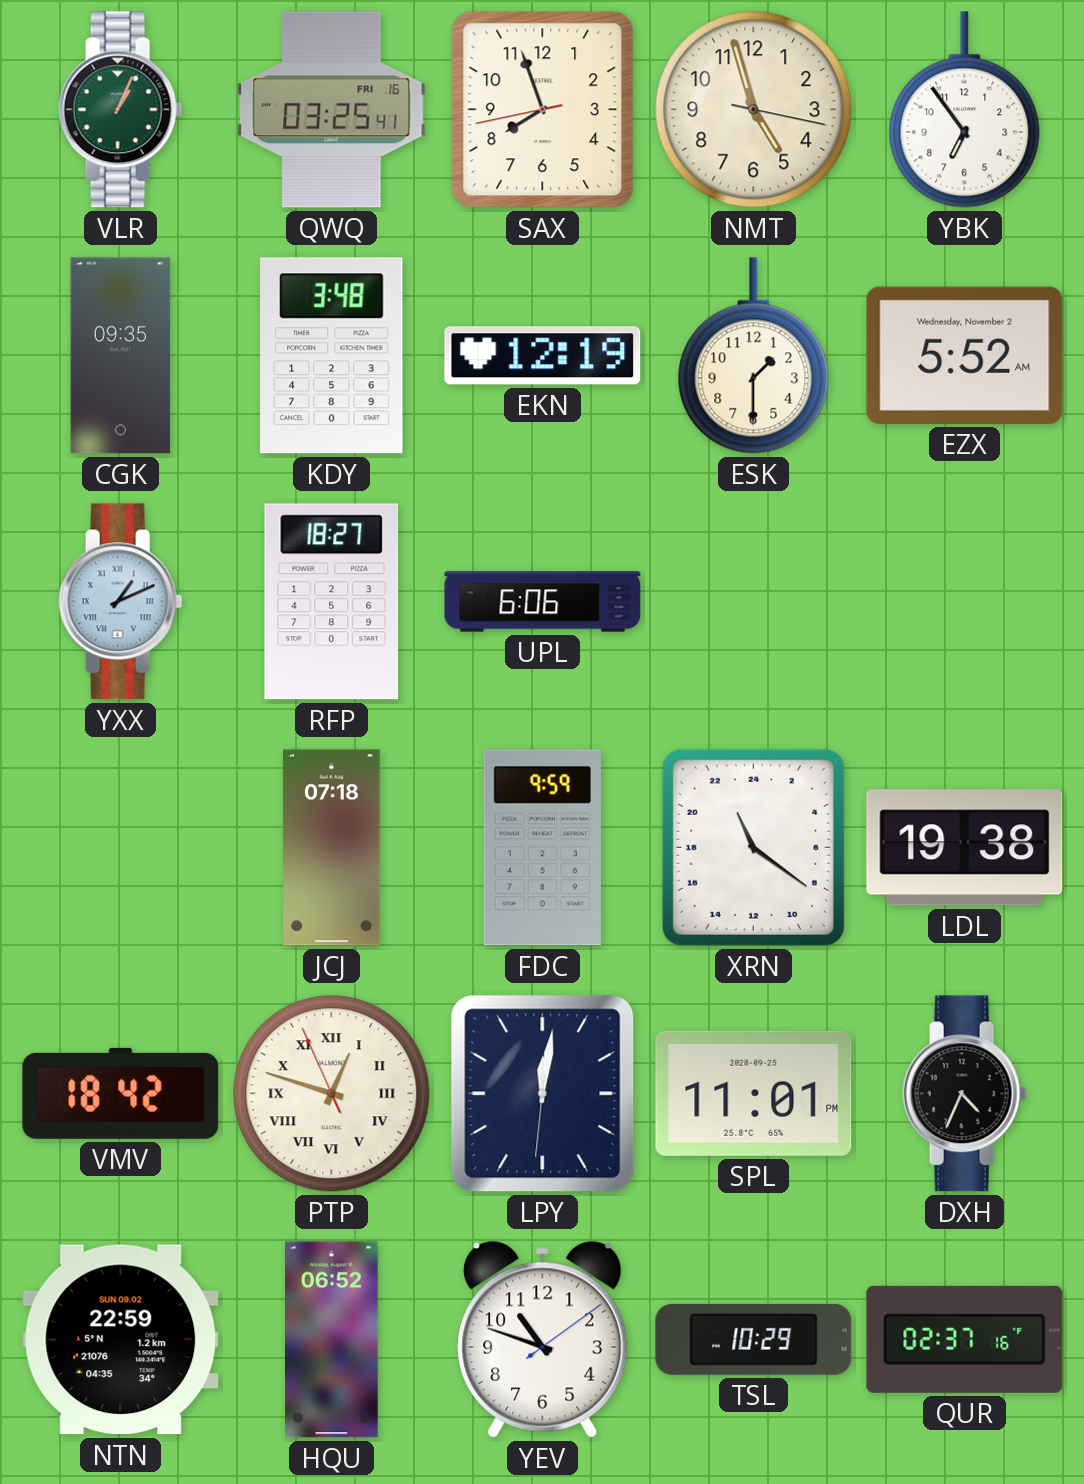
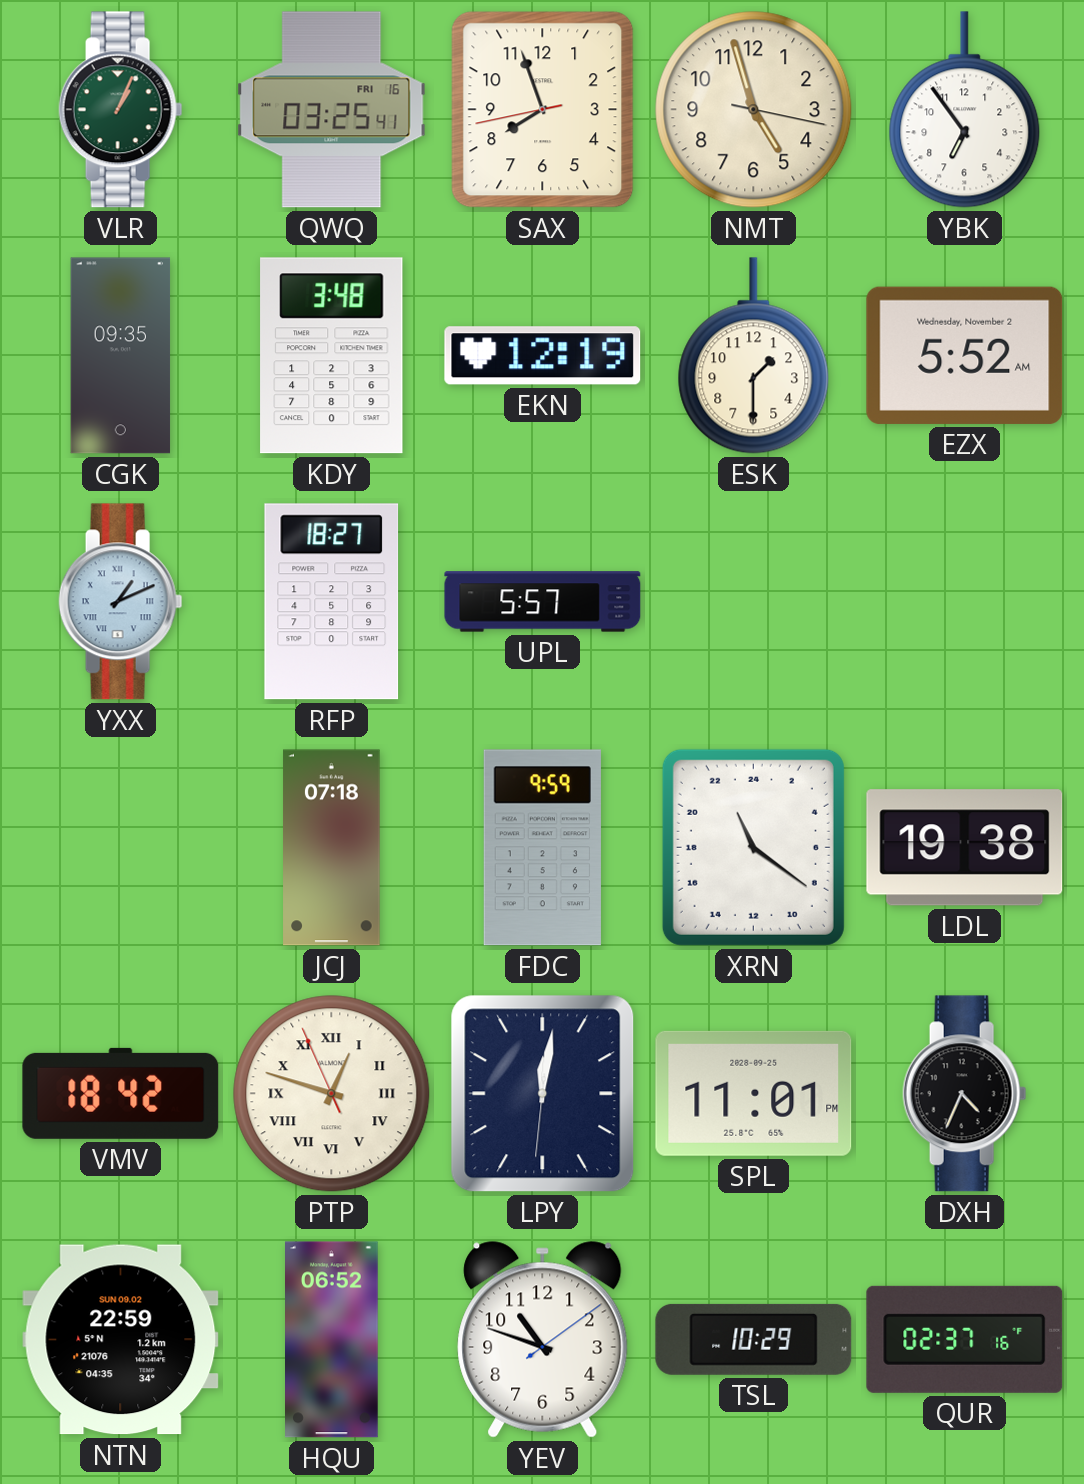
UPL: 6:06 -> 5:57
